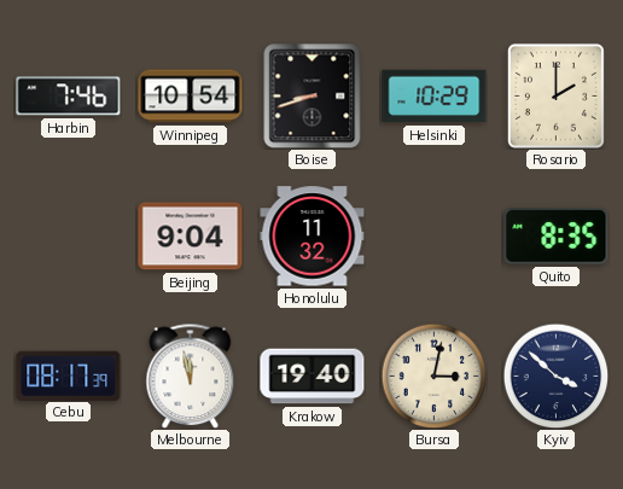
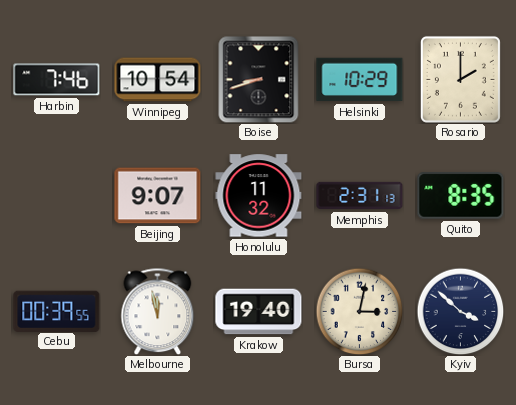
Beijing: 9:04 -> 9:07
Memphis: none -> 2:31
Cebu: 08:17 -> 00:39
